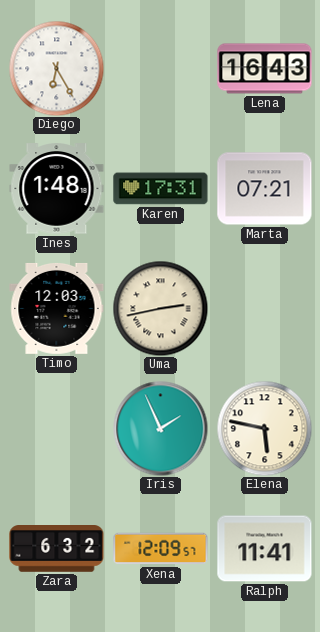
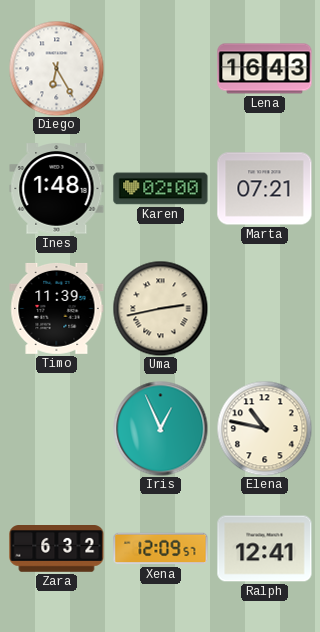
Karen: 17:31 -> 02:00
Timo: 12:03 -> 11:39
Iris: 1:56 -> 12:56
Elena: 5:47 -> 10:47
Ralph: 11:41 -> 12:41
